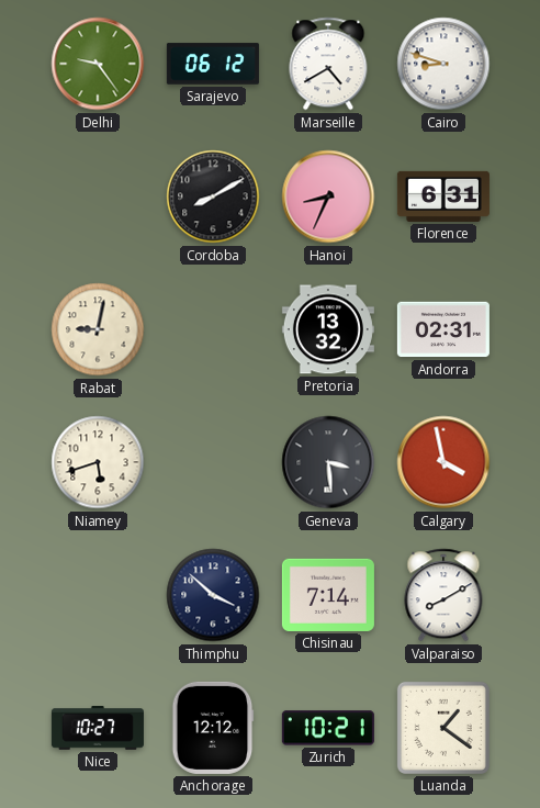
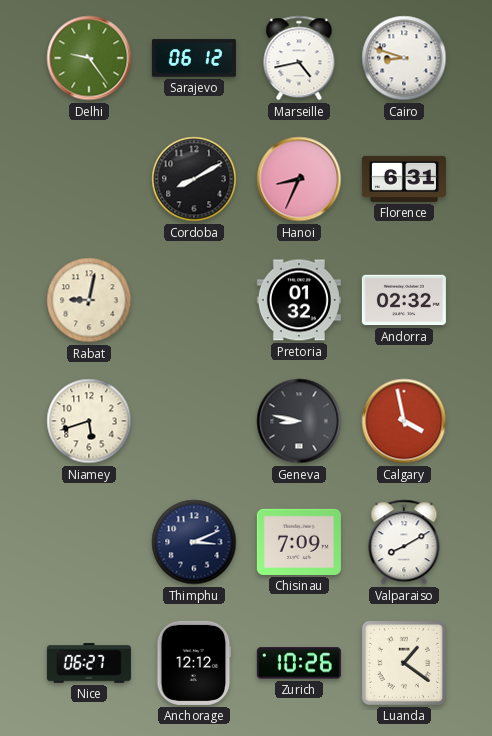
Marseille: 4:40 -> 4:43
Pretoria: 13:32 -> 01:32
Andorra: 02:31 -> 02:32
Geneva: 3:29 -> 8:47
Thimphu: 3:52 -> 3:11
Chisinau: 7:14 -> 7:09
Nice: 10:27 -> 06:27
Zurich: 10:21 -> 10:26
